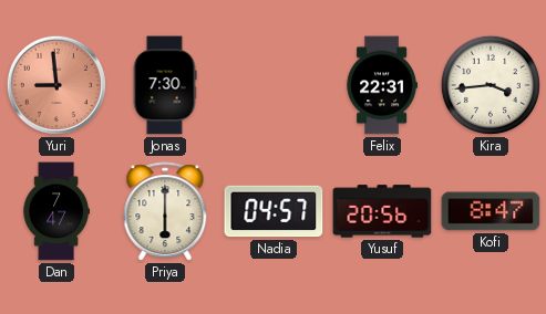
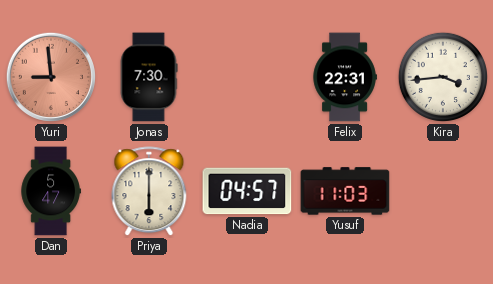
Dan: 7:47 -> 5:47
Yusuf: 20:56 -> 11:03
Kofi: 8:47 -> none
